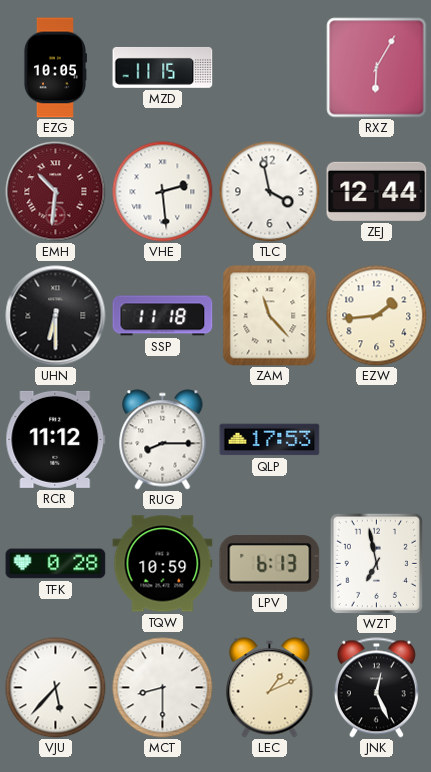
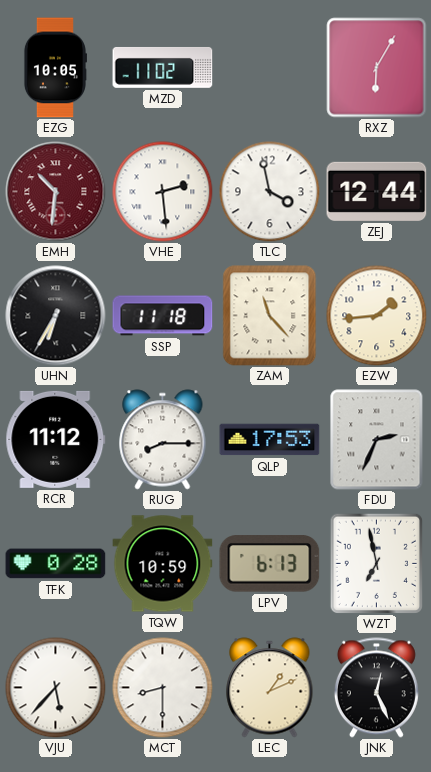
MZD: 11:15 -> 11:02
UHN: 6:30 -> 6:35
FDU: none -> 2:34
